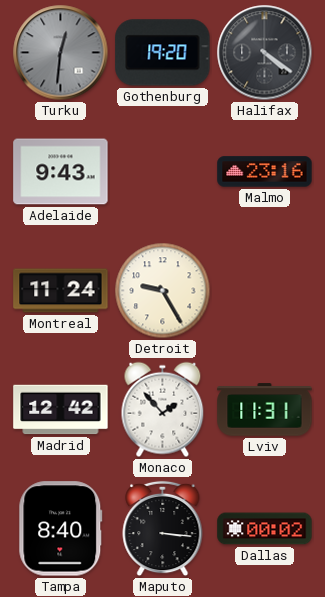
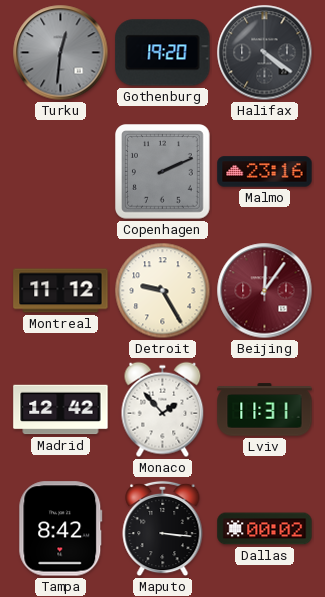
Adelaide: 9:43 -> none
Copenhagen: none -> 2:11
Montreal: 11:24 -> 11:12
Beijing: none -> 12:06
Tampa: 8:40 -> 8:42
